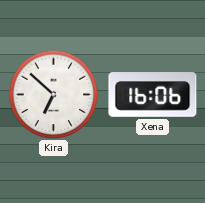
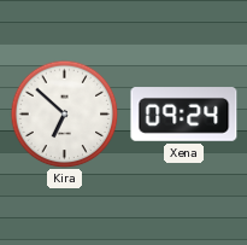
Xena: 16:06 -> 09:24
